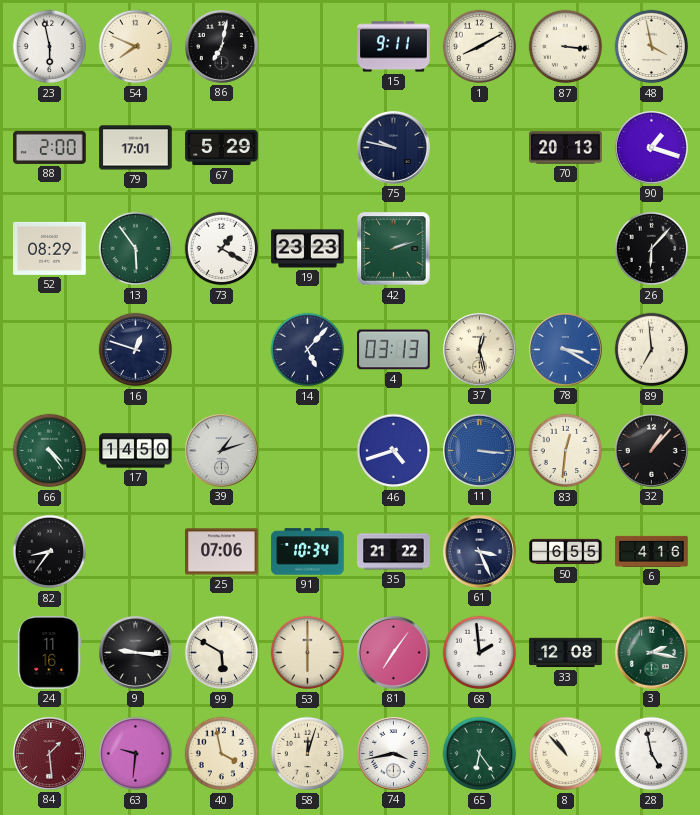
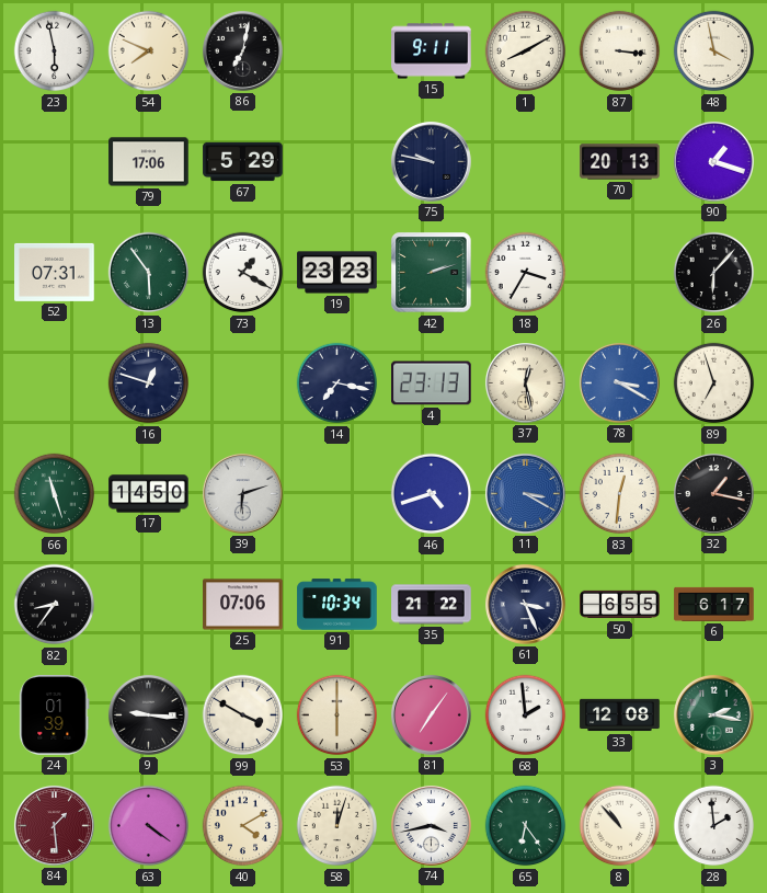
88: 2:00 -> none
79: 17:01 -> 17:06
52: 08:29 -> 07:31
18: none -> 3:35
14: 5:07 -> 7:17
4: 03:13 -> 23:13
89: 6:59 -> 6:57
66: 4:24 -> 11:27
39: 1:12 -> 6:12
11: 3:16 -> 3:20
32: 1:07 -> 1:17
6: 4:16 -> 6:17
24: 11:16 -> 01:39
99: 5:50 -> 3:50
63: 9:31 -> 4:21
40: 3:58 -> 4:10
28: 4:58 -> 1:59
